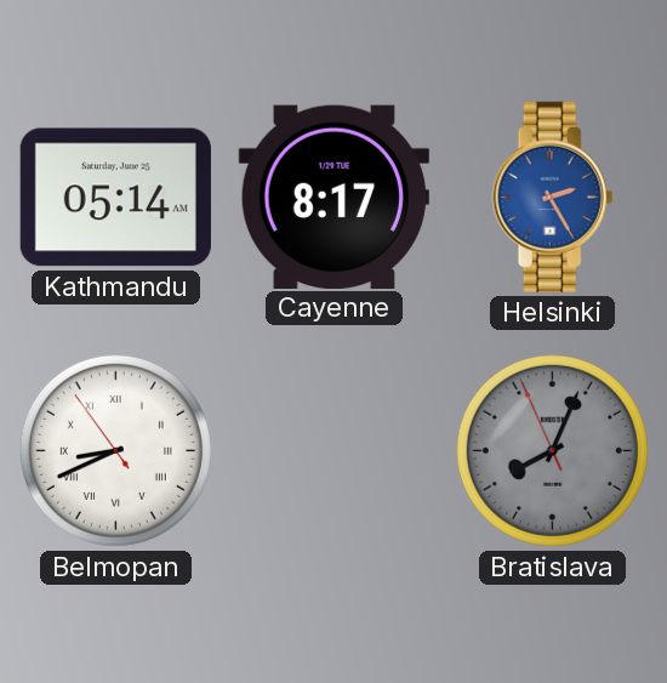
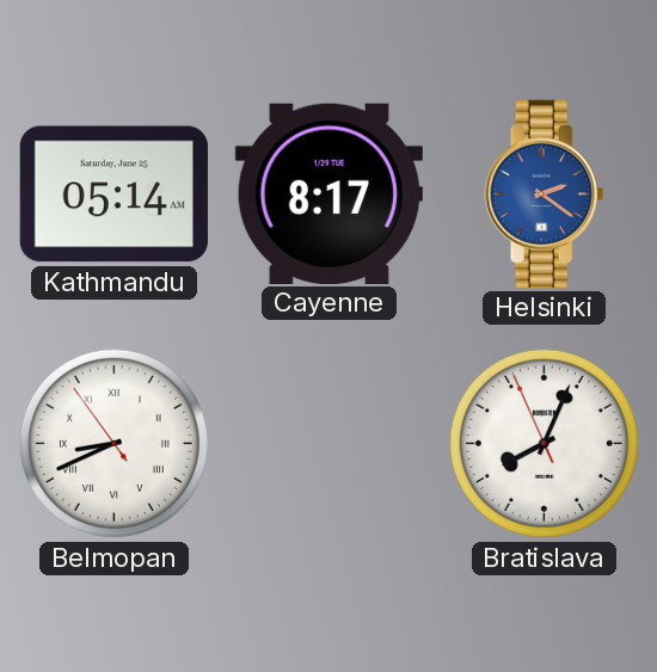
Helsinki: 2:25 -> 2:21
Bratislava dial: grey -> white
